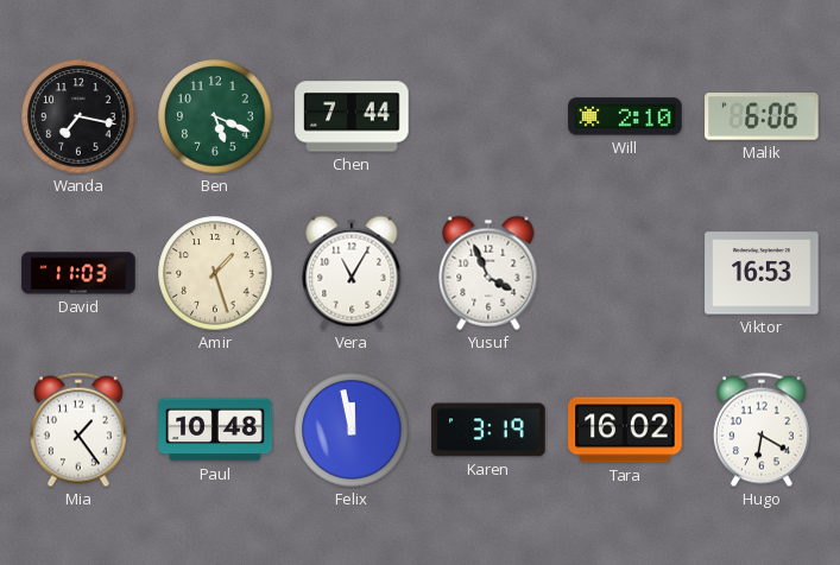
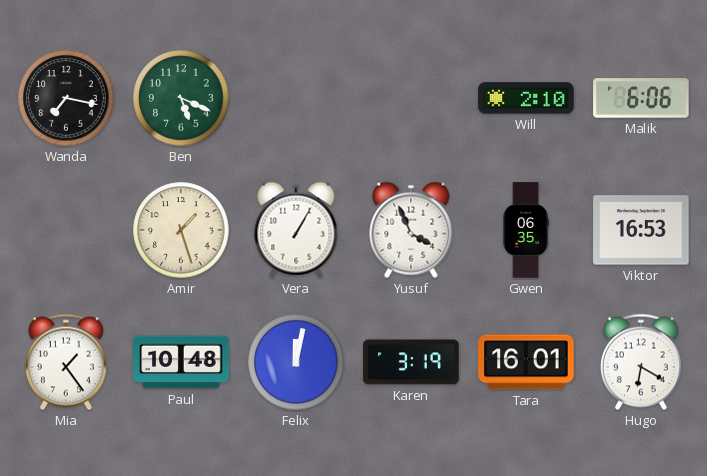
Chen: 7:44 -> none
David: 11:03 -> none
Vera: 11:05 -> 1:05
Gwen: none -> 06:35
Felix: 11:58 -> 12:02
Tara: 16:02 -> 16:01
